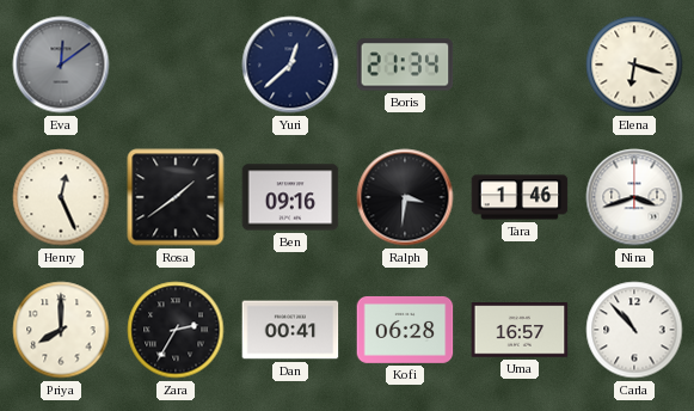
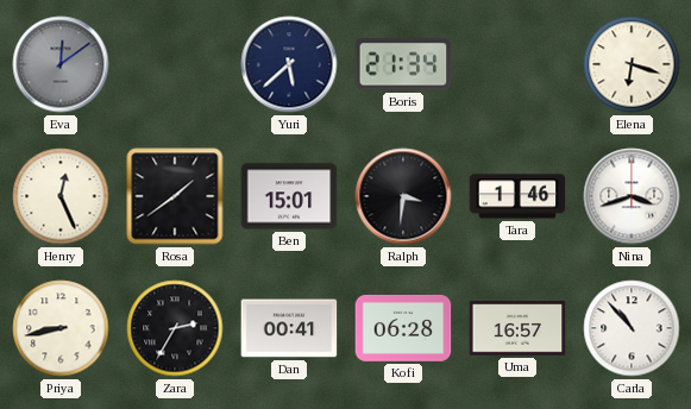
Yuri: 12:38 -> 5:38
Ben: 09:16 -> 15:01
Priya: 8:00 -> 8:43
